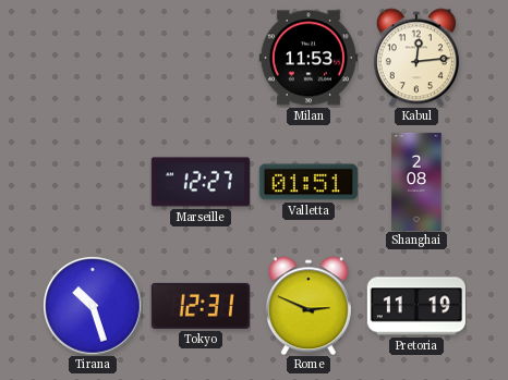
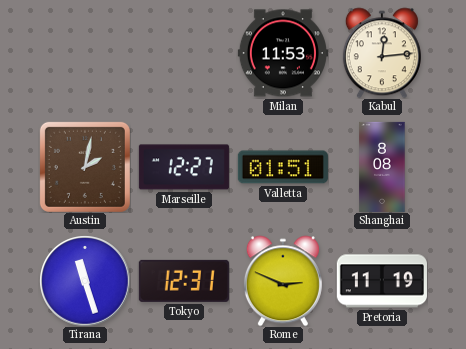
Austin: none -> 2:02
Shanghai: 2:08 -> 8:08
Tirana: 10:27 -> 11:27
